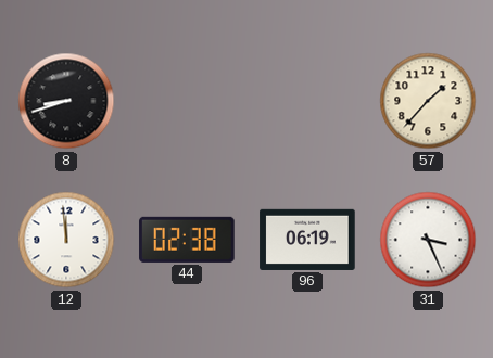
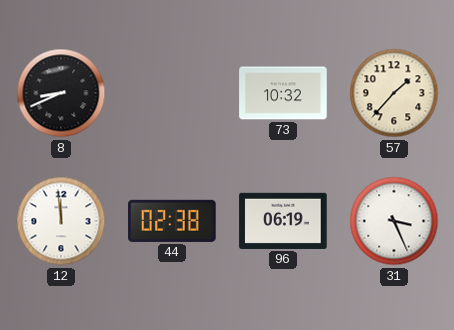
8: 8:42 -> 8:41
73: none -> 10:32
